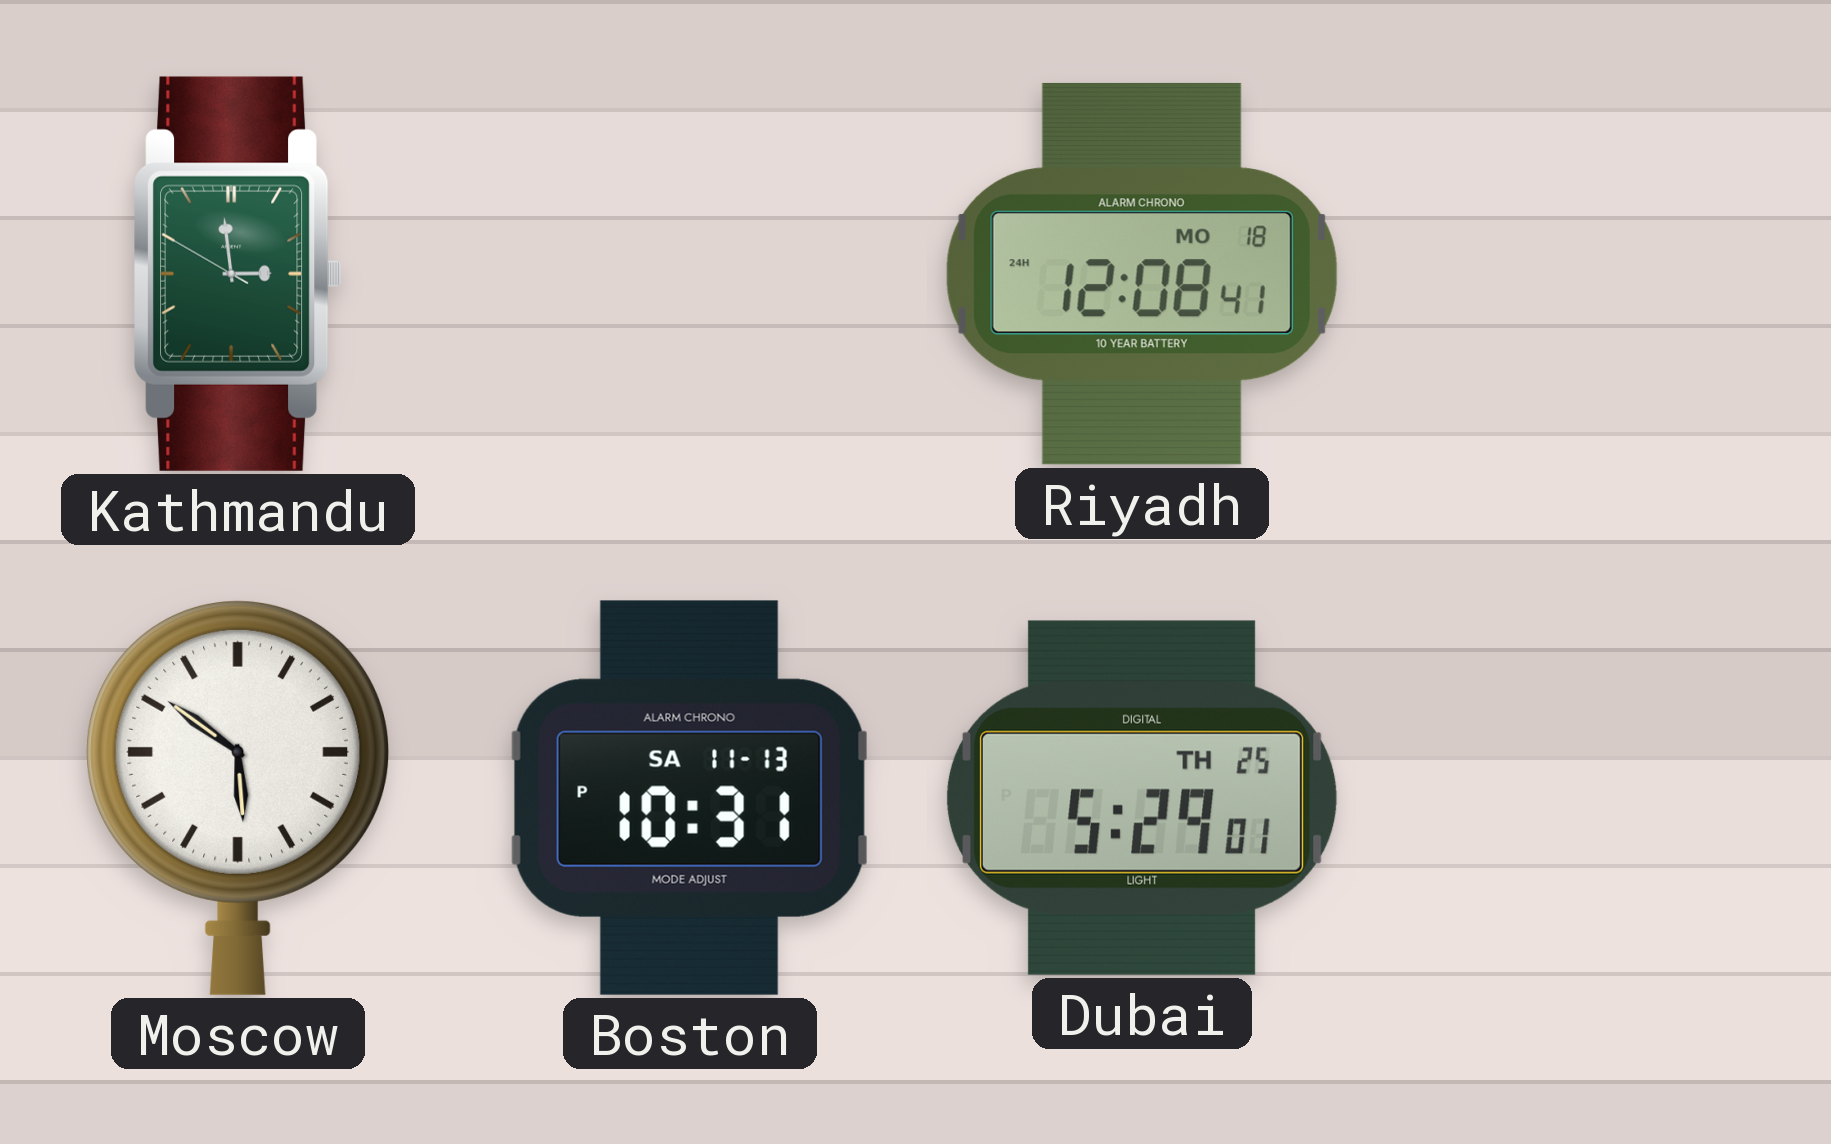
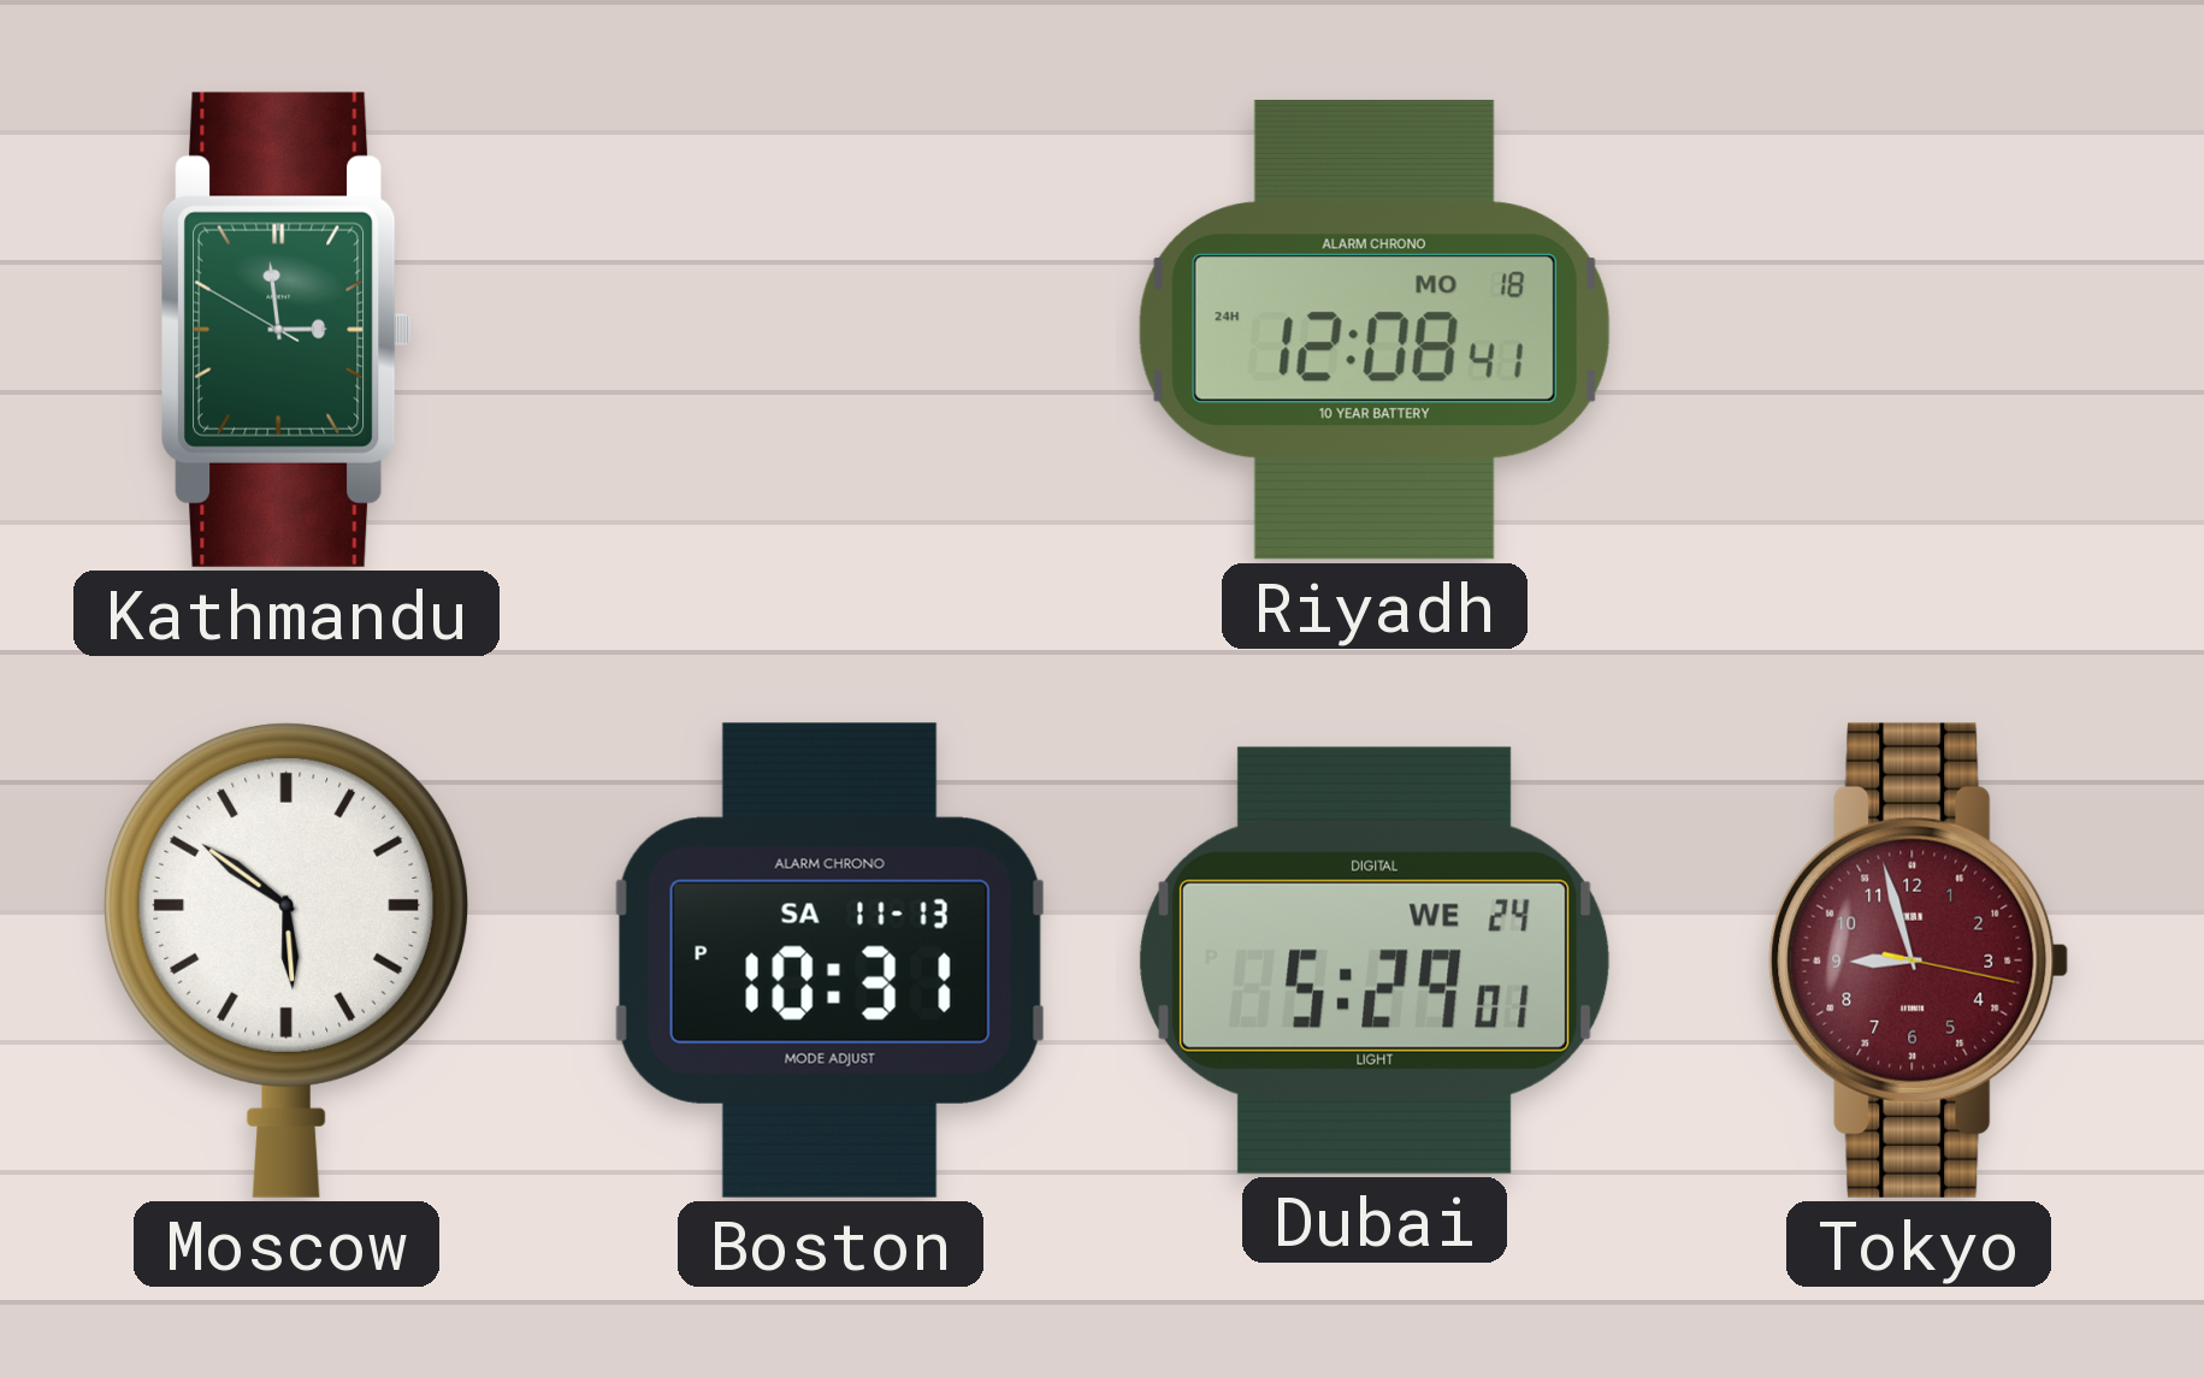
Dubai date: TH 25 -> WE 24
Tokyo: none -> 8:57
